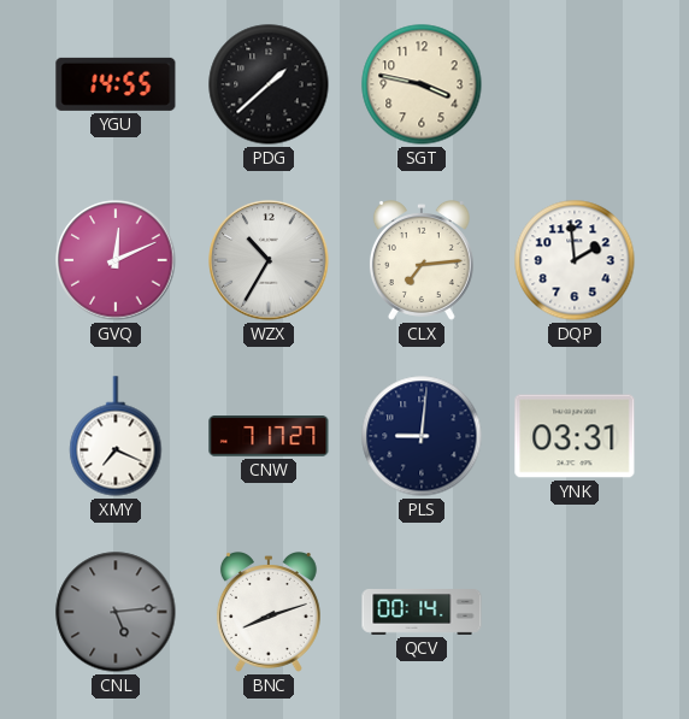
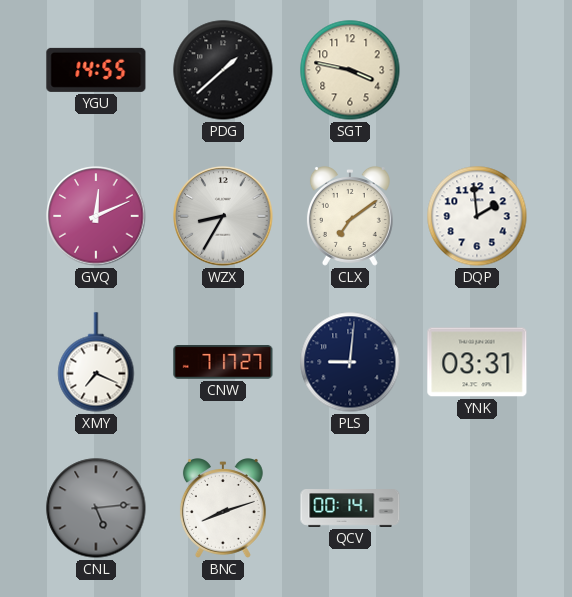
WZX: 10:35 -> 8:35
CLX: 7:14 -> 7:09
